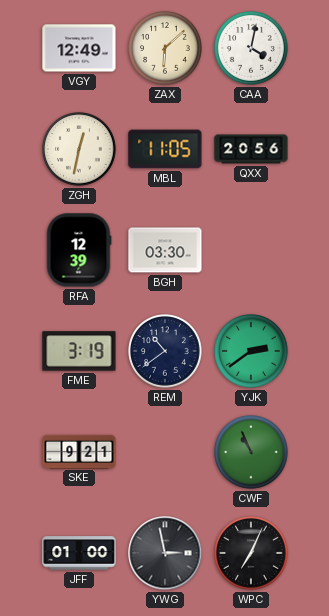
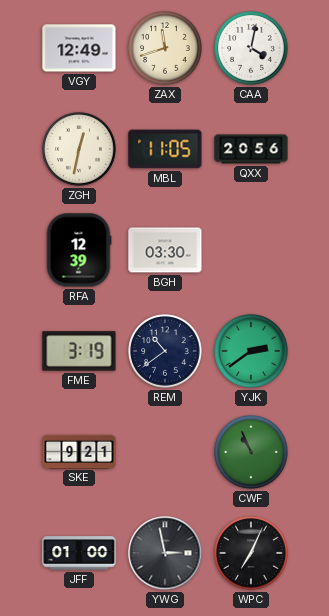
ZAX: 6:08 -> 11:42
